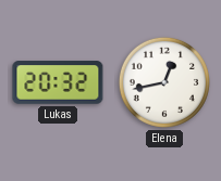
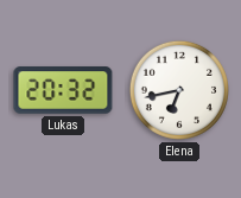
Elena: 12:43 -> 6:43
